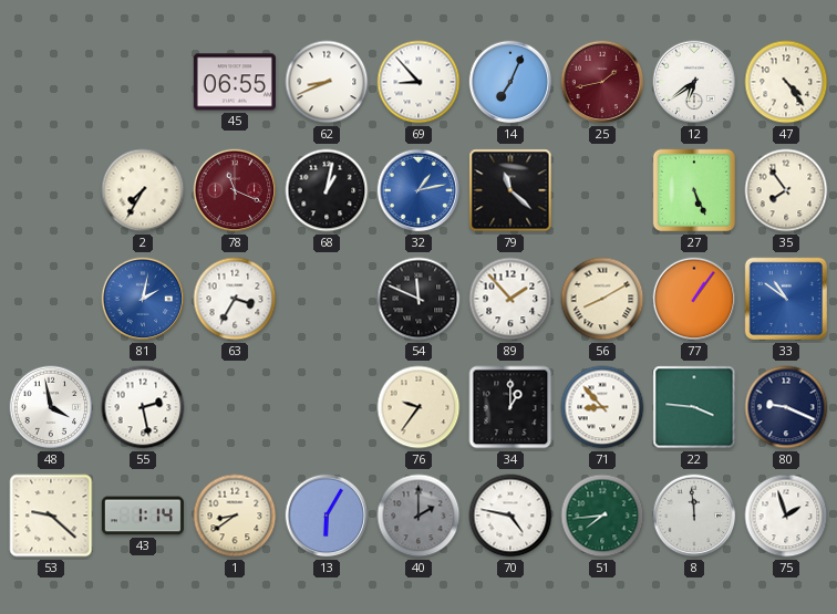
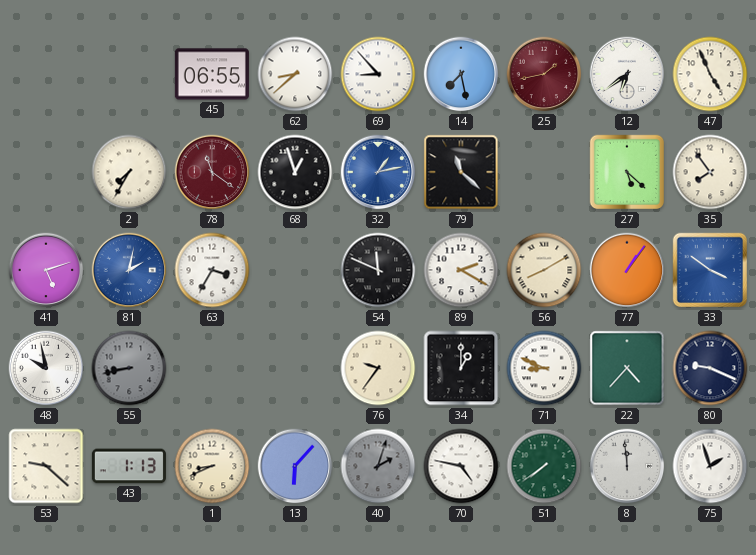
62: 8:41 -> 8:38
14: 7:04 -> 7:28
47: 4:24 -> 4:56
78: 11:19 -> 11:21
68: 1:02 -> 12:57
27: 5:26 -> 5:22
41: none -> 5:12
89: 1:53 -> 2:20
33: 10:51 -> 3:51
48: 3:58 -> 9:58
55: 2:28 -> 8:43
55 dial: white -> grey
71: 8:53 -> 8:49
22: 3:46 -> 4:37
43: 1:14 -> 1:13
1: 8:39 -> 8:41
13: 6:05 -> 6:07
40: 2:00 -> 2:03
51: 7:44 -> 7:39
